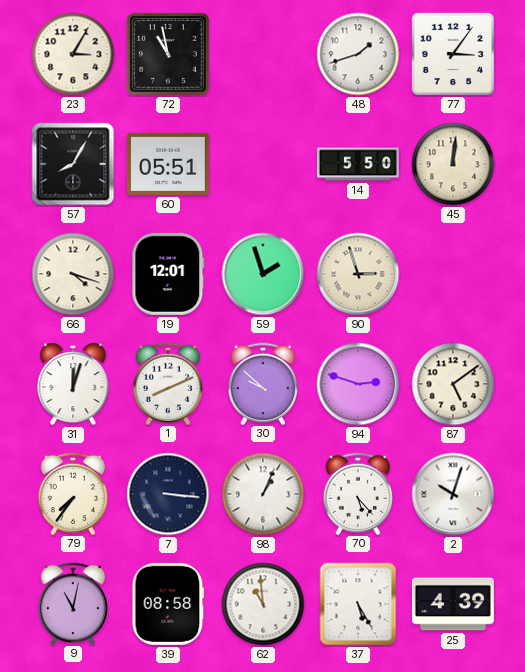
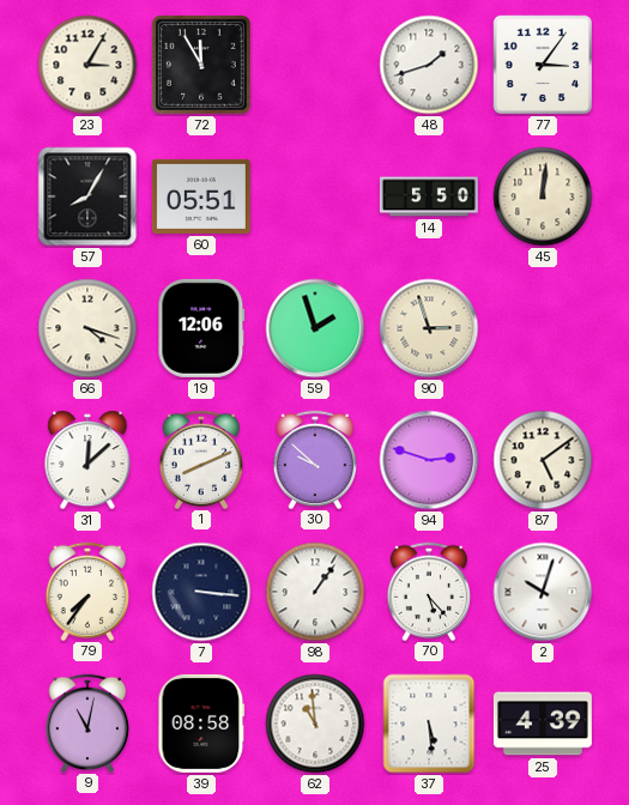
72: 10:58 -> 11:55
19: 12:01 -> 12:06
31: 12:03 -> 12:08
98: 1:04 -> 1:06
37: 5:25 -> 5:29
